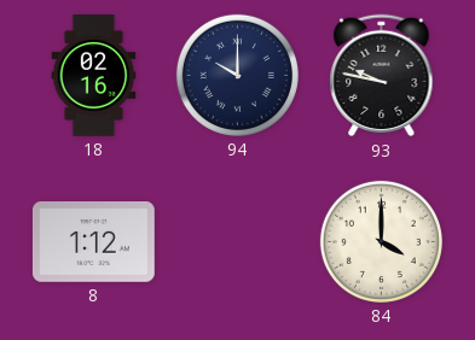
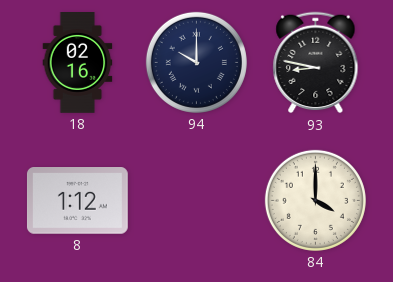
93: 9:47 -> 8:47
